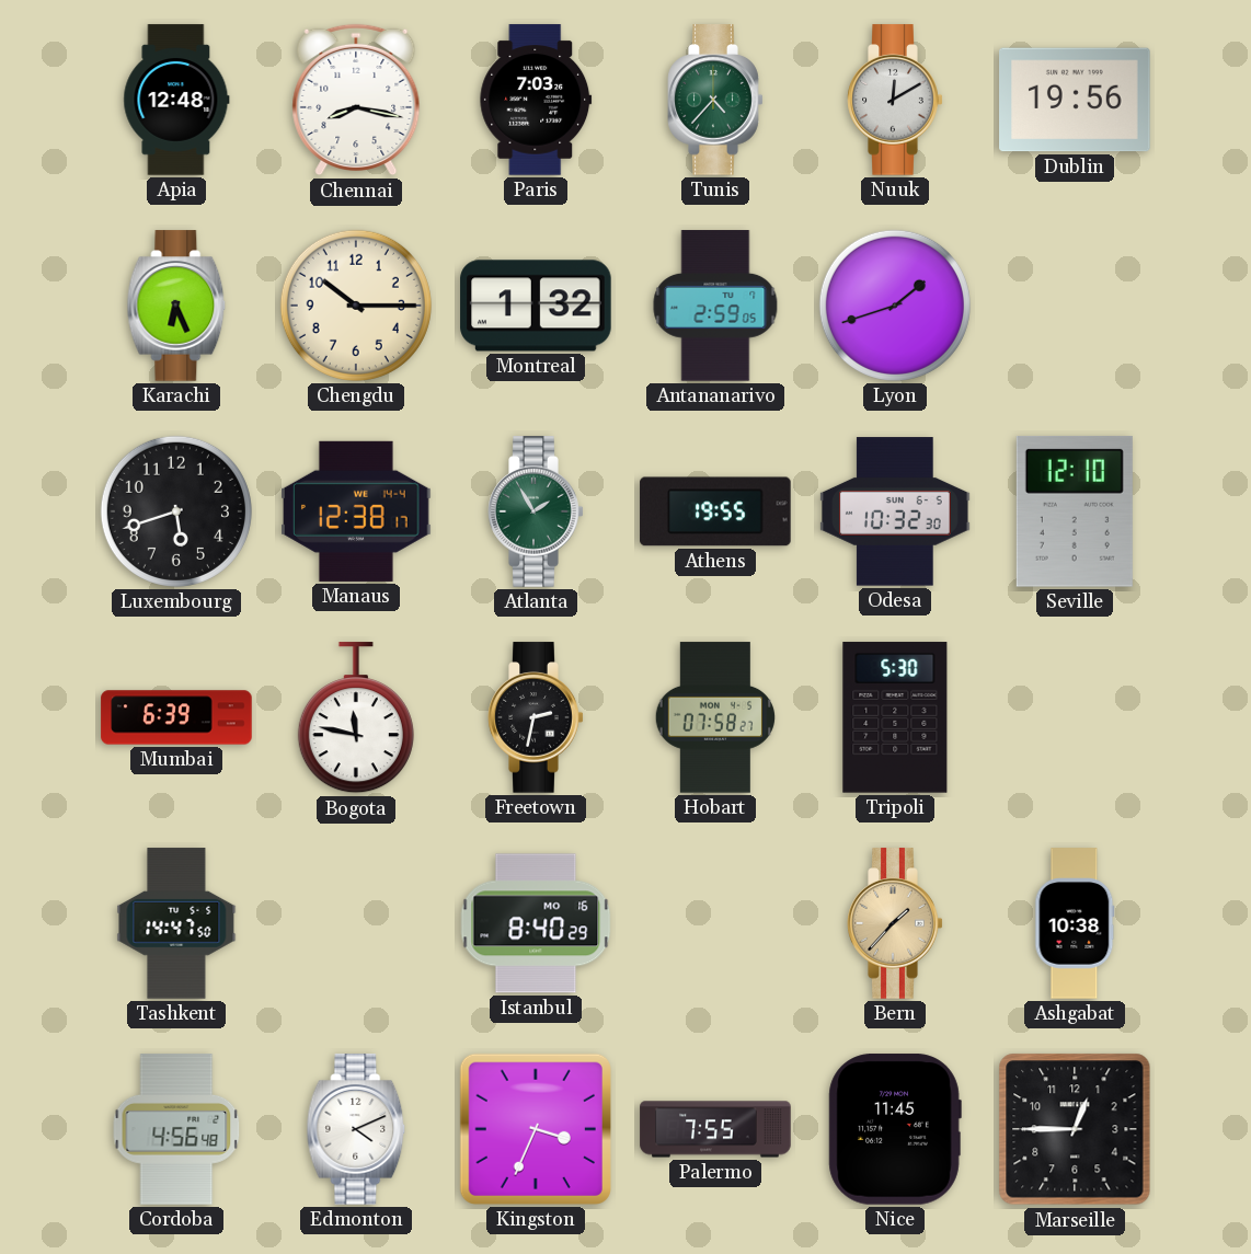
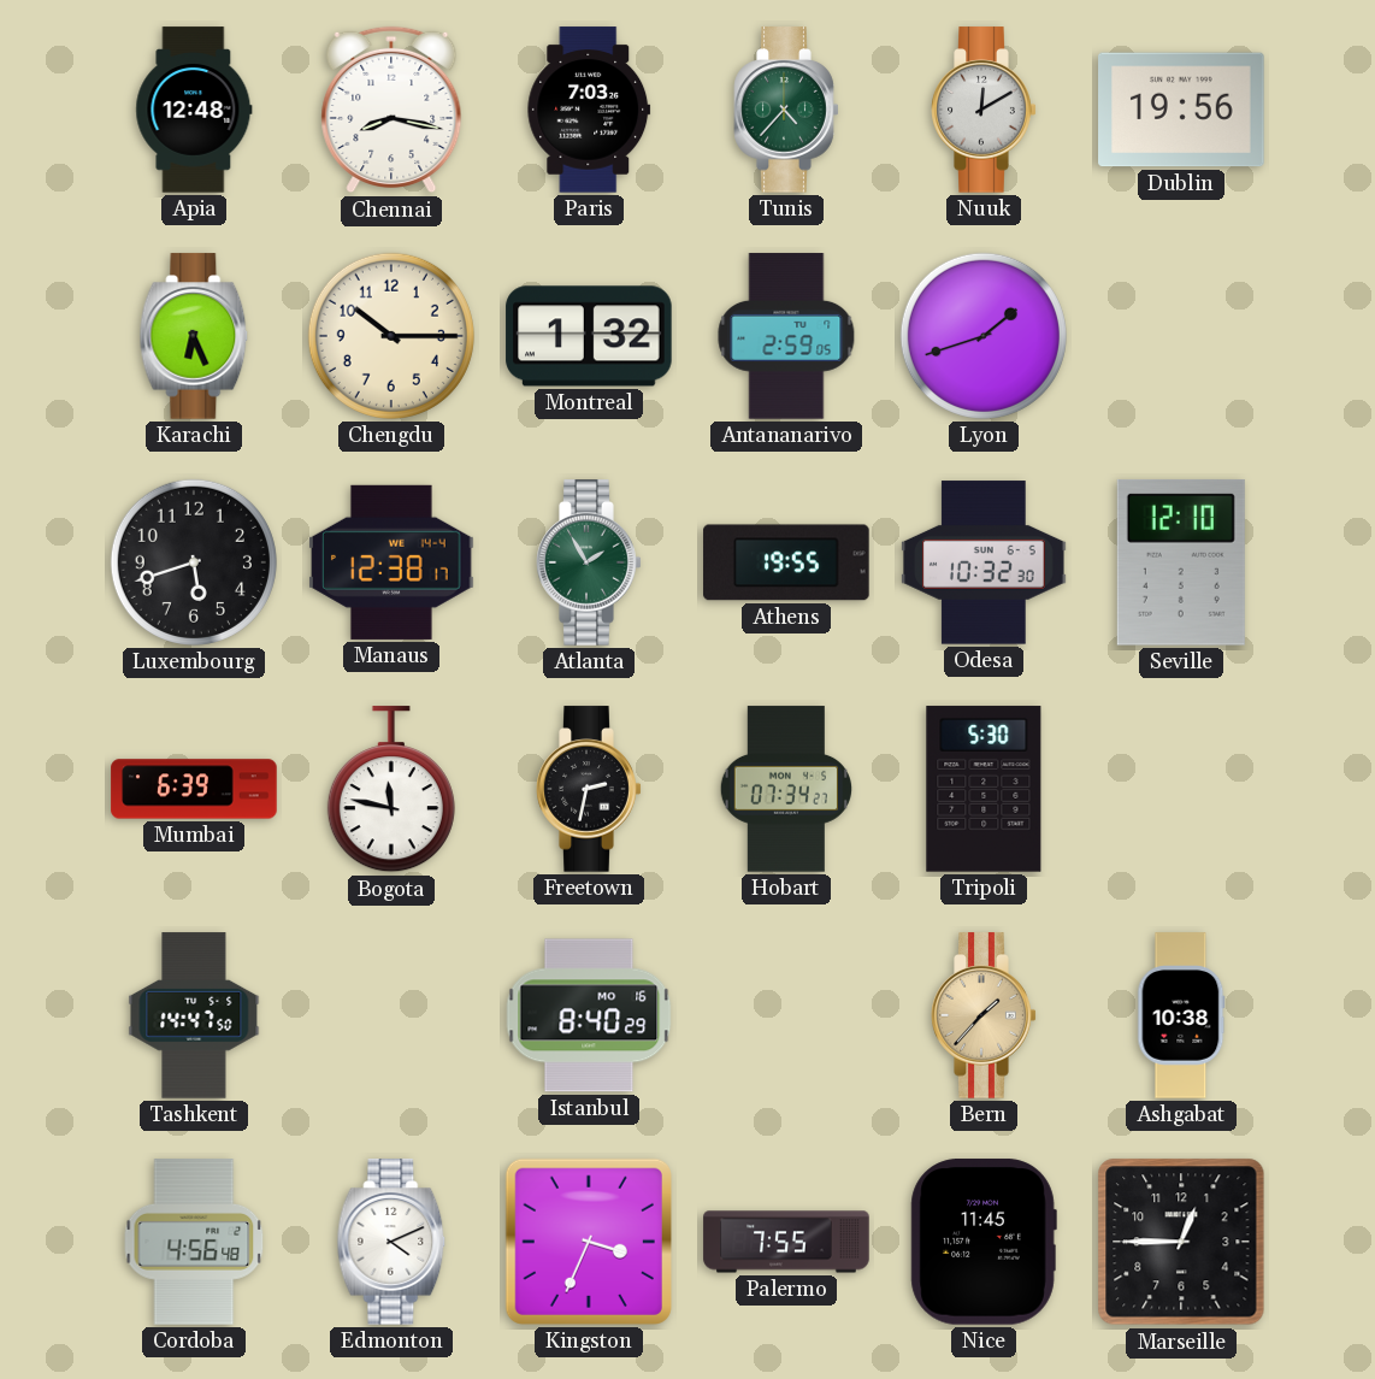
Hobart: 07:58 -> 07:34
